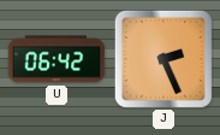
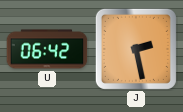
J: 2:26 -> 2:28
